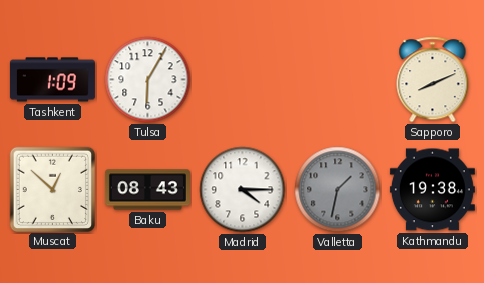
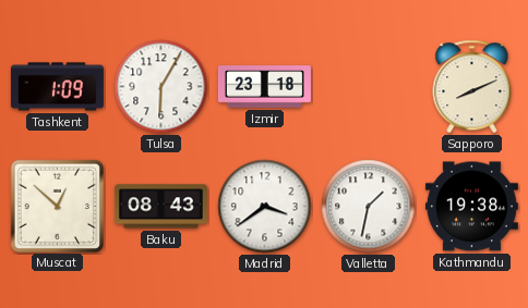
Izmir: none -> 23:18
Madrid: 4:15 -> 3:39
Valletta dial: grey -> white
